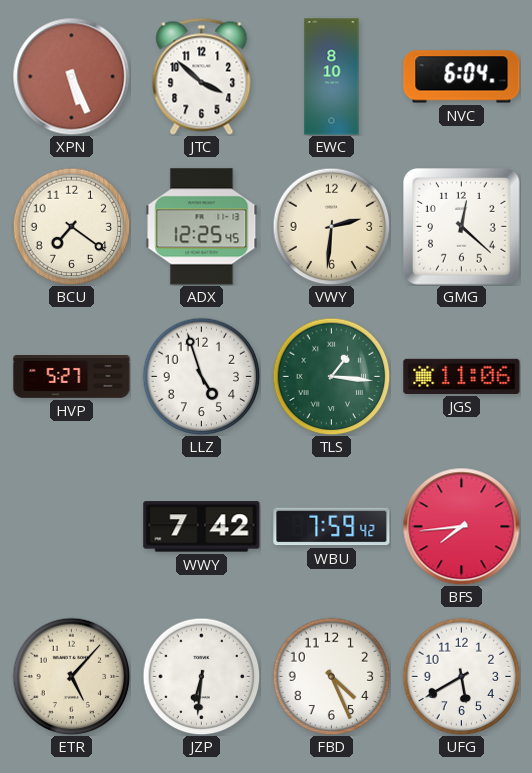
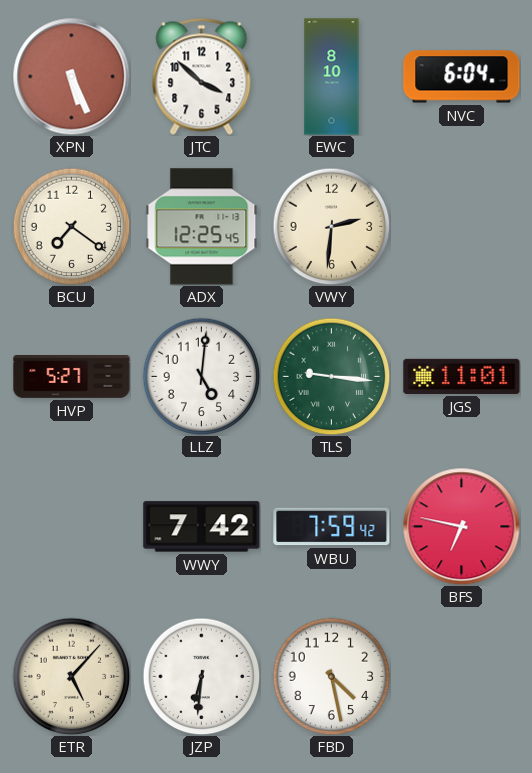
GMG: 12:22 -> none
LLZ: 4:57 -> 5:01
TLS: 1:16 -> 9:16
JGS: 11:06 -> 11:01
BFS: 7:44 -> 6:47
FBD: 4:26 -> 4:28
UFG: 5:40 -> none
